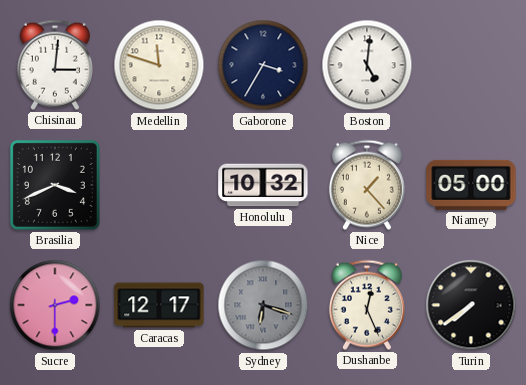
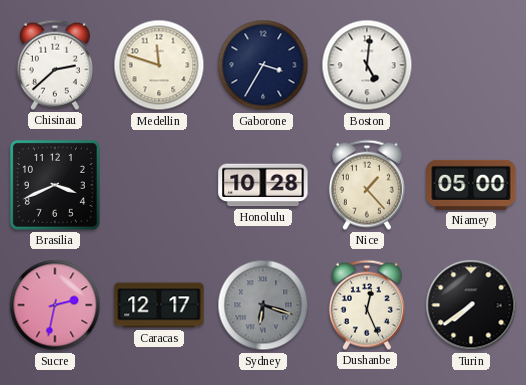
Chisinau: 3:01 -> 2:38
Honolulu: 10:32 -> 10:28
Sucre: 2:30 -> 2:32
